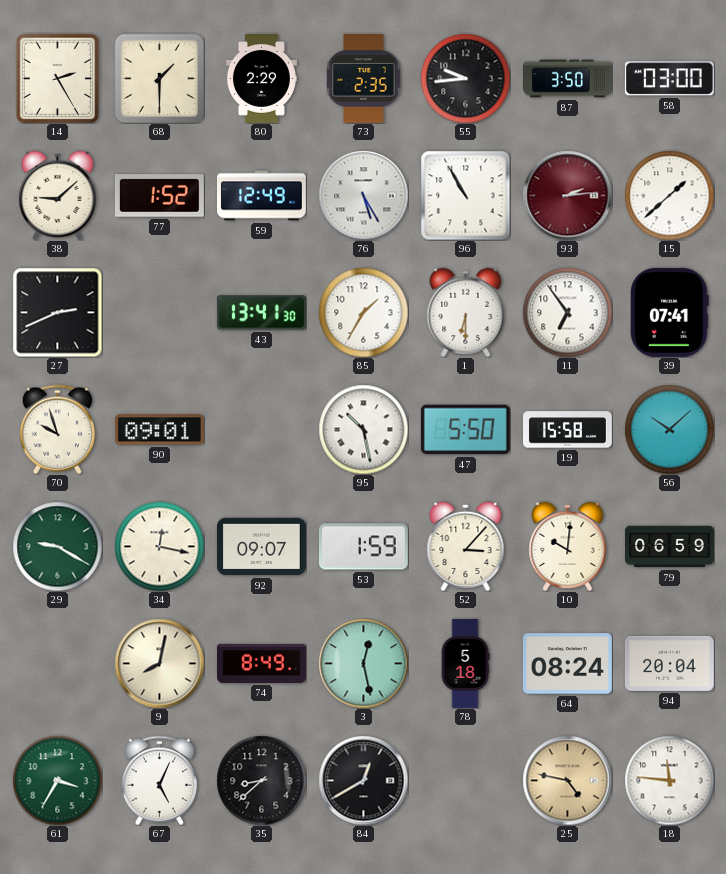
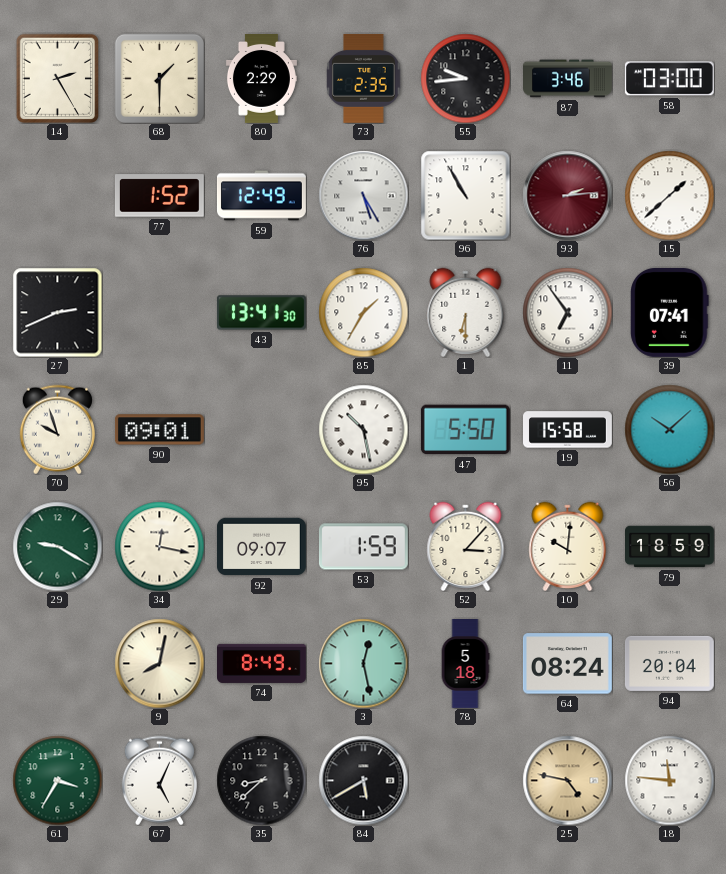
87: 3:50 -> 3:46
38: 9:08 -> none
79: 06:59 -> 18:59
84: 12:40 -> 5:40
